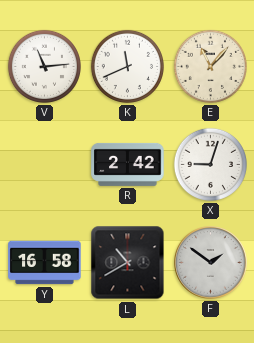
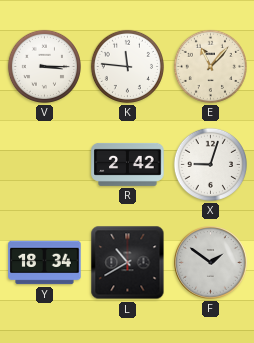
V: 11:14 -> 3:15
K: 11:41 -> 11:46
Y: 16:58 -> 18:34
